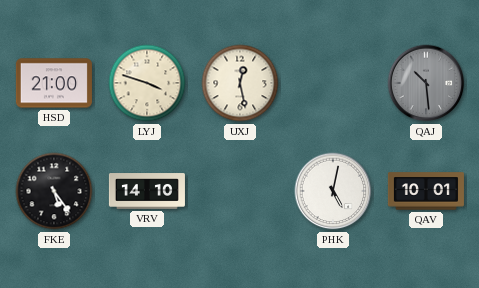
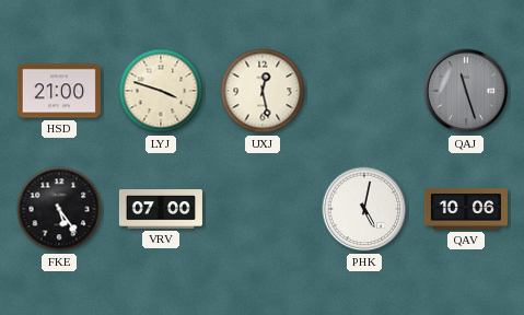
QAJ: 10:29 -> 11:27
VRV: 14:10 -> 07:00
QAV: 10:01 -> 10:06
